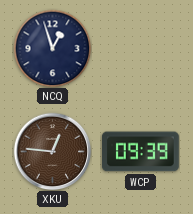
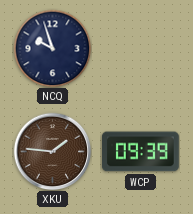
NCQ: 12:57 -> 9:57
XKU: 12:46 -> 1:46
